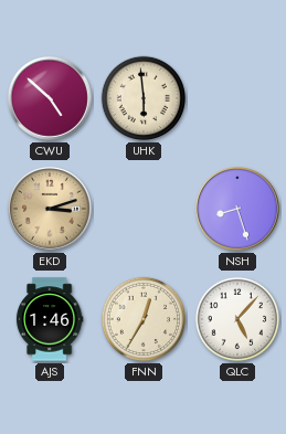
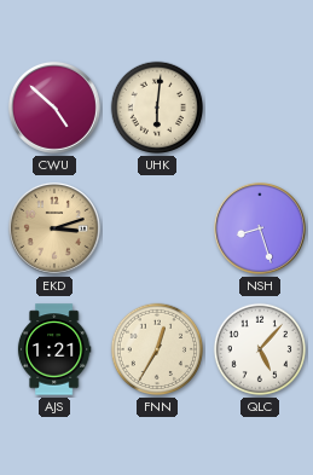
UHK: 5:59 -> 6:01
AJS: 1:46 -> 1:21
